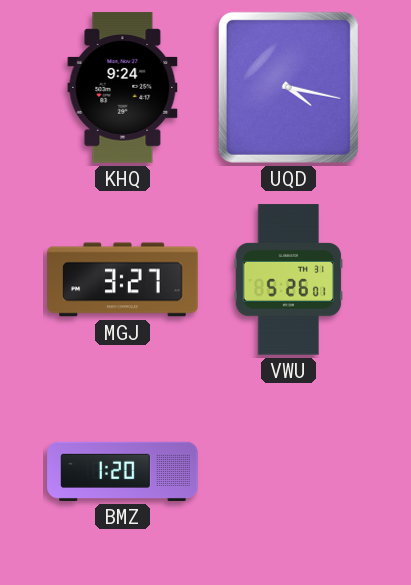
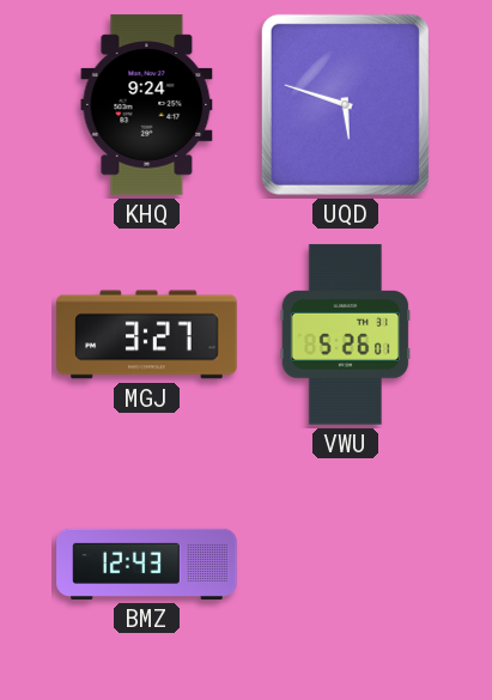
UQD: 4:17 -> 5:48
BMZ: 1:20 -> 12:43
